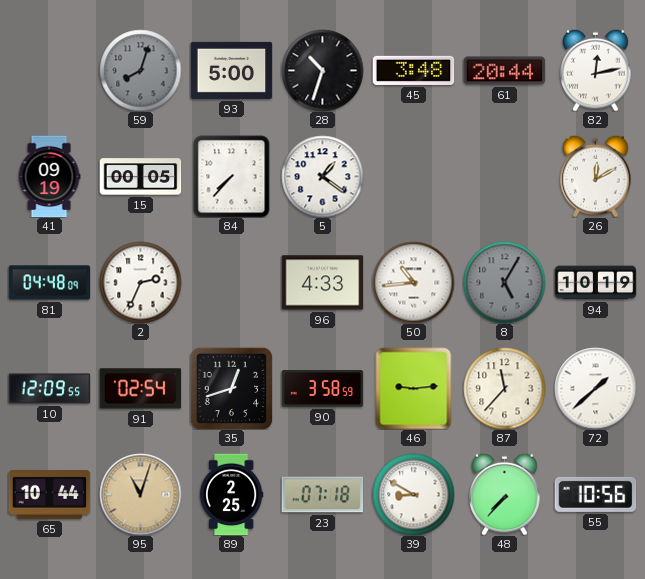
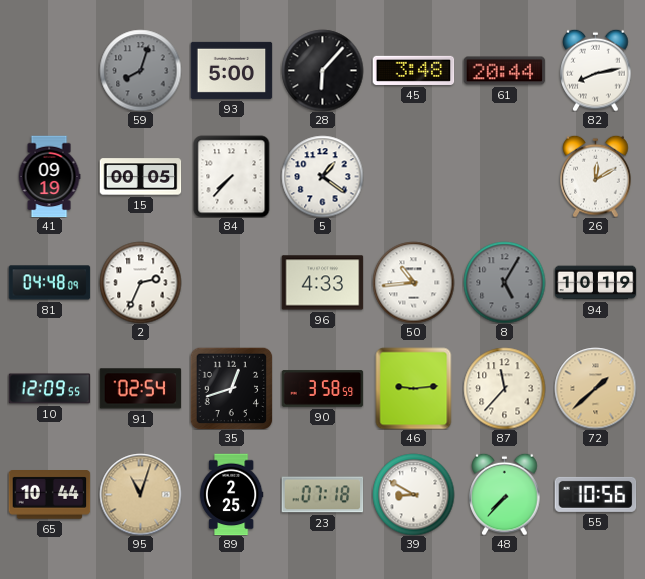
28: 10:33 -> 6:07
82: 12:13 -> 8:13
72 dial: white -> champagne
